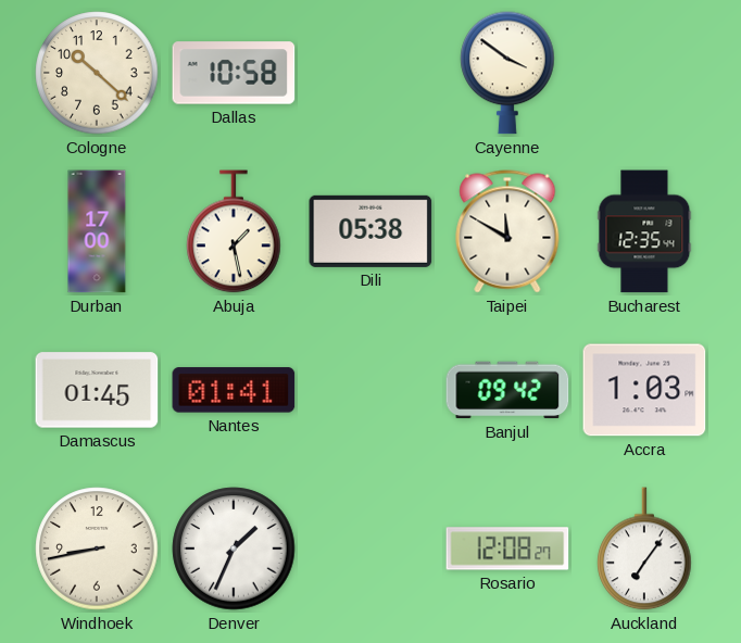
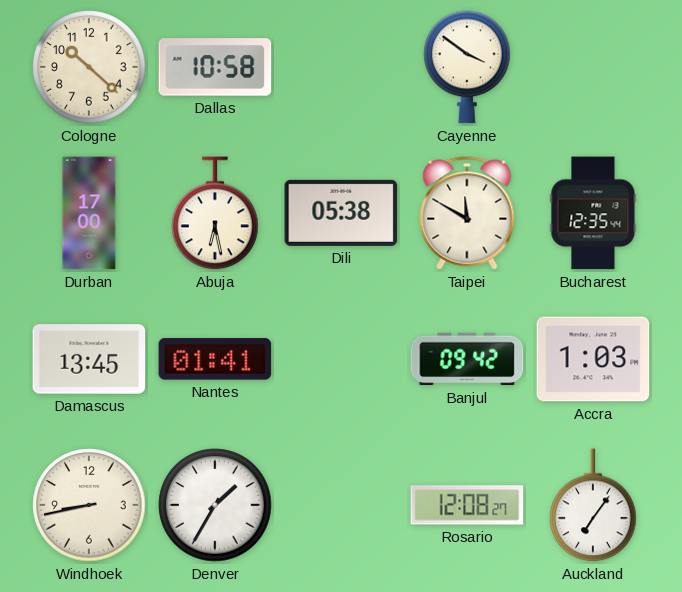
Abuja: 1:28 -> 6:28
Damascus: 01:45 -> 13:45
Denver: 1:34 -> 1:35
